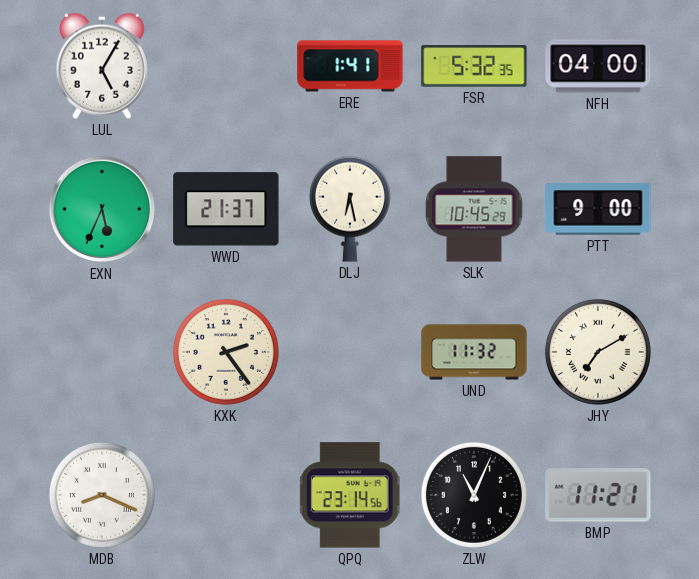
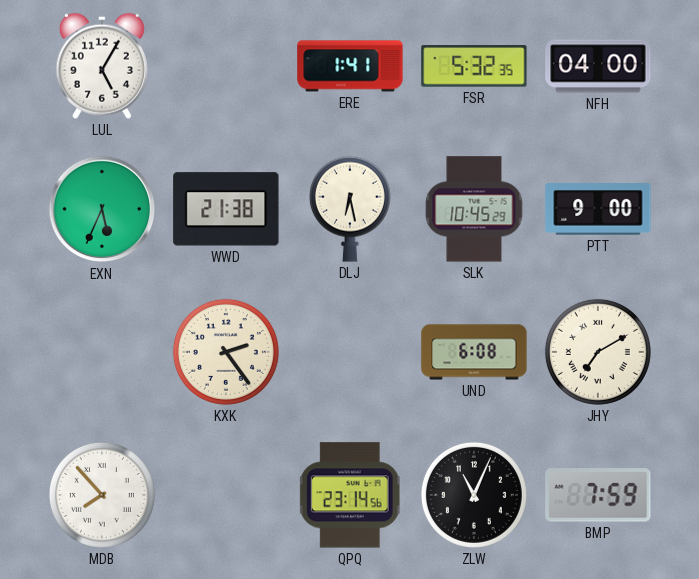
WWD: 21:37 -> 21:38
UND: 11:32 -> 6:08
MDB: 8:19 -> 7:53
BMP: 11:21 -> 7:59
